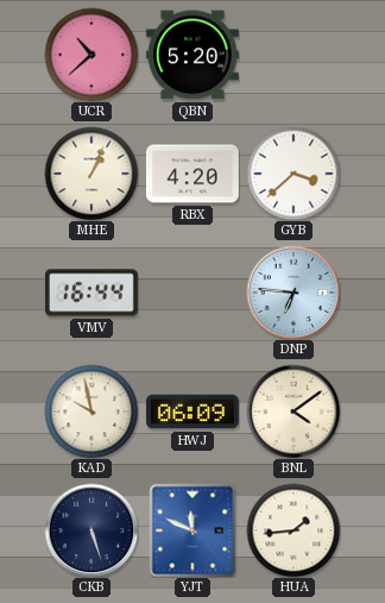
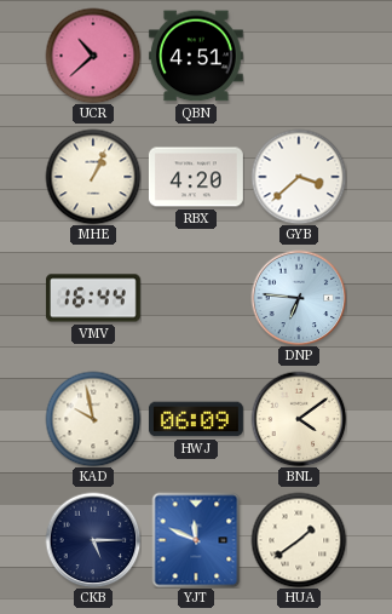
QBN: 5:20 -> 4:51
CKB: 5:27 -> 5:15
HUA: 1:44 -> 1:39
